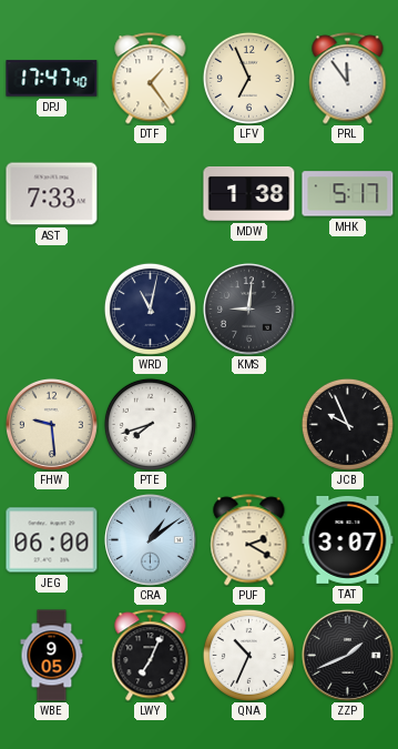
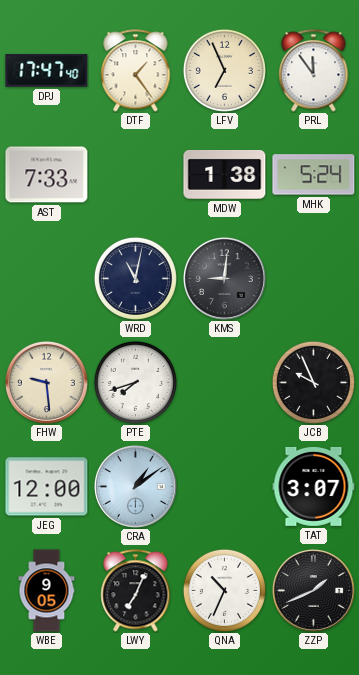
MHK: 5:17 -> 5:24
JEG: 06:00 -> 12:00
PUF: 2:20 -> none
